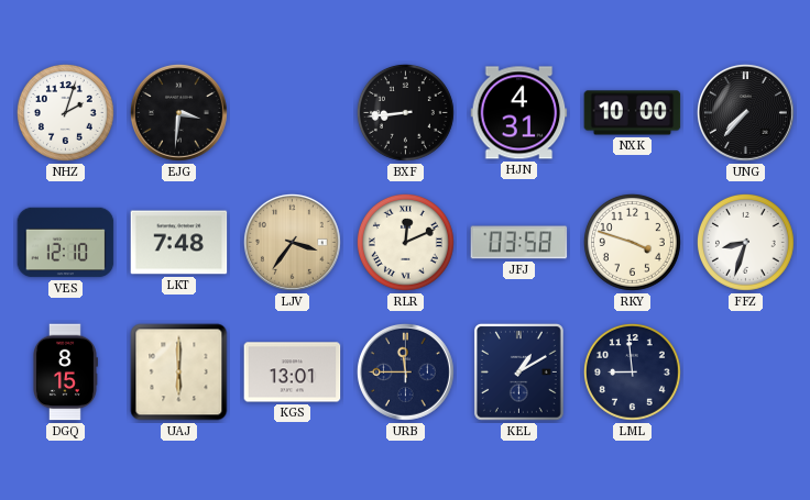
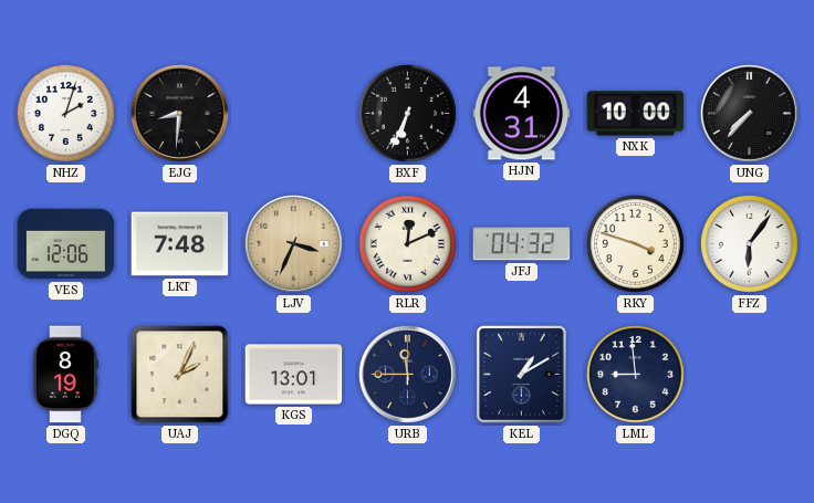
EJG: 3:31 -> 8:31
BXF: 8:44 -> 6:34
VES: 12:10 -> 12:06
LJV: 3:36 -> 3:34
JFJ: 03:58 -> 04:32
FFZ: 8:33 -> 6:06
DGQ: 8:15 -> 8:19
UAJ: 6:00 -> 2:04
